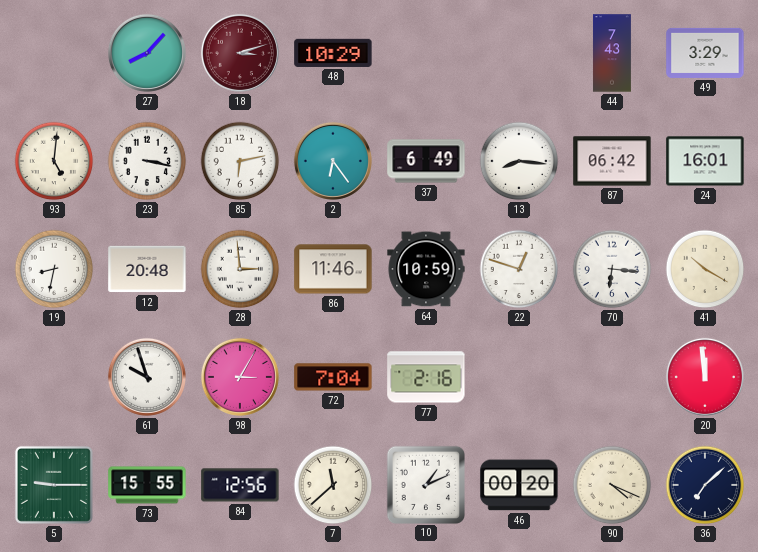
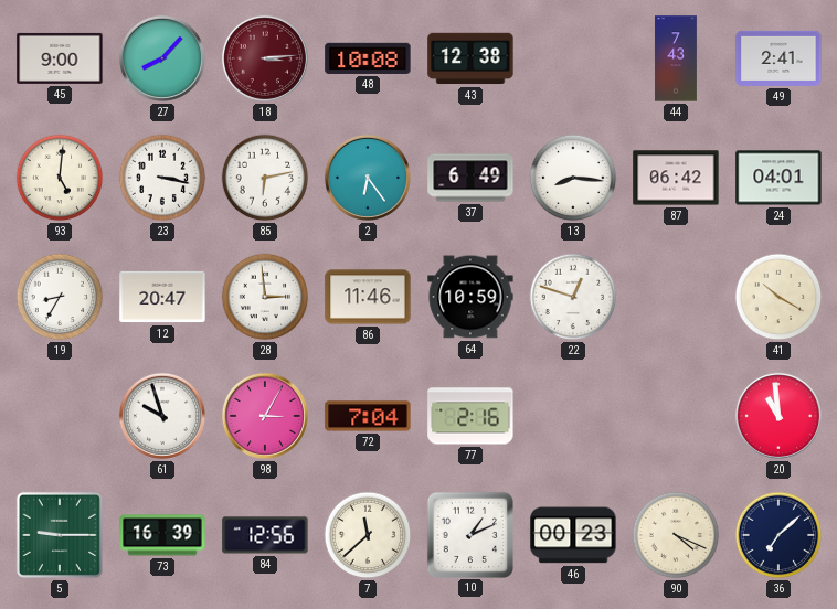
45: none -> 9:00
18: 3:12 -> 3:14
48: 10:29 -> 10:08
43: none -> 12:38
49: 3:29 -> 2:41
24: 16:01 -> 04:01
19: 8:32 -> 8:35
12: 20:48 -> 20:47
70: 6:16 -> none
20: 11:59 -> 10:59
73: 15:55 -> 16:39
46: 00:20 -> 00:23
